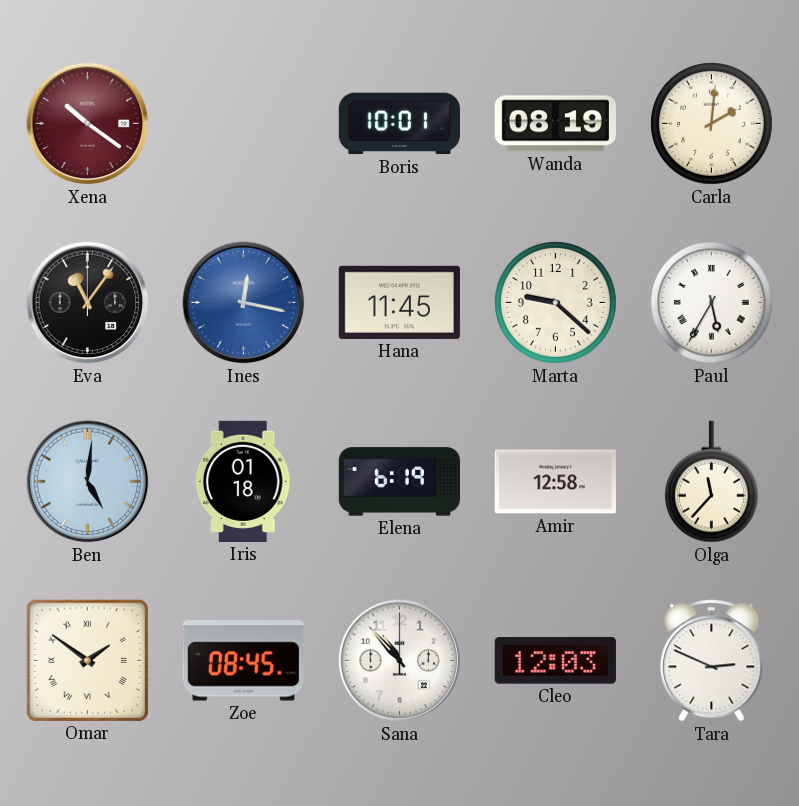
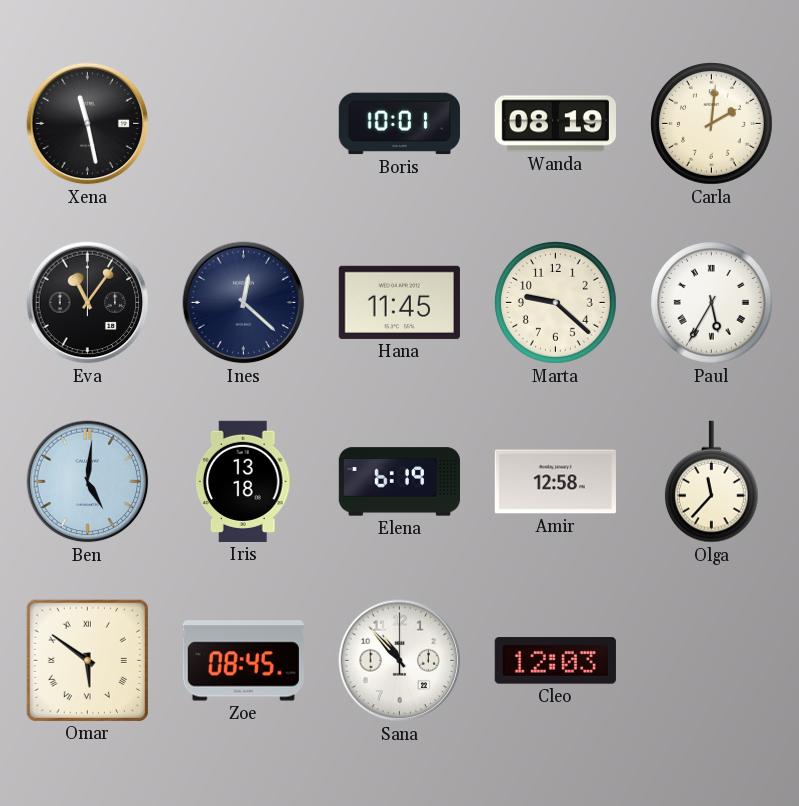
Xena: 10:21 -> 11:28
Xena dial: burgundy -> black
Ines: 12:17 -> 12:22
Ines dial: blue -> navy
Iris: 01:18 -> 13:18
Omar: 1:51 -> 5:51
Tara: 2:49 -> none
